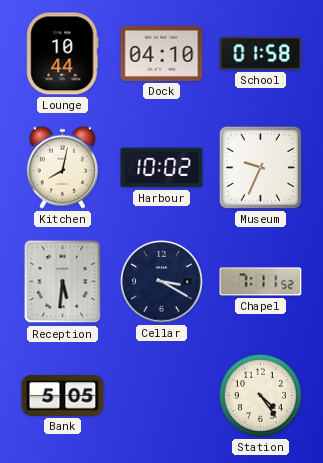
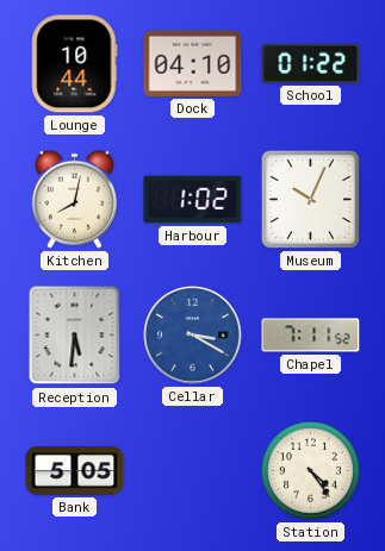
School: 01:58 -> 01:22
Harbour: 10:02 -> 1:02
Museum: 9:34 -> 10:04
Cellar dial: navy -> blue
